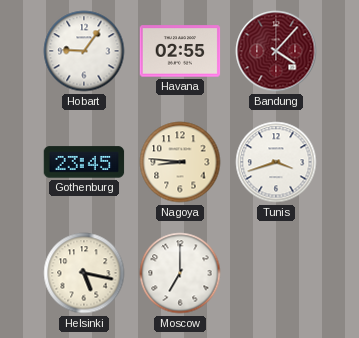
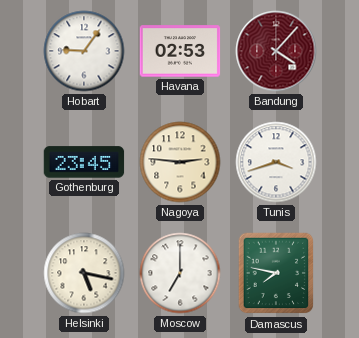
Havana: 02:55 -> 02:53
Nagoya: 8:46 -> 2:46
Damascus: none -> 7:47
